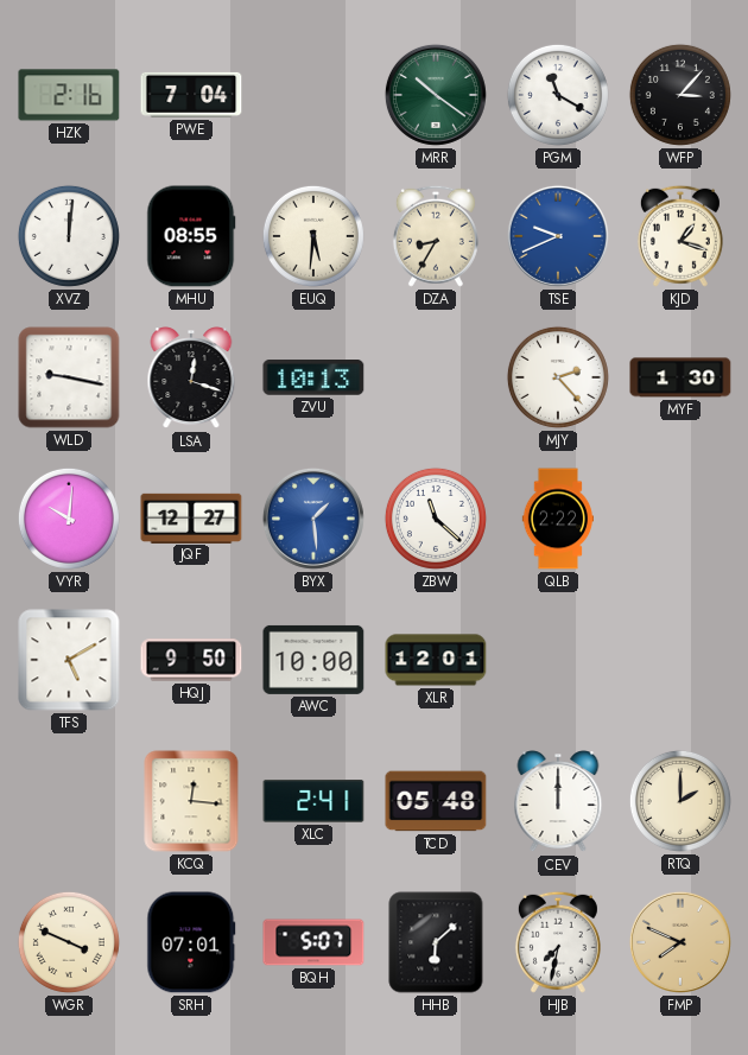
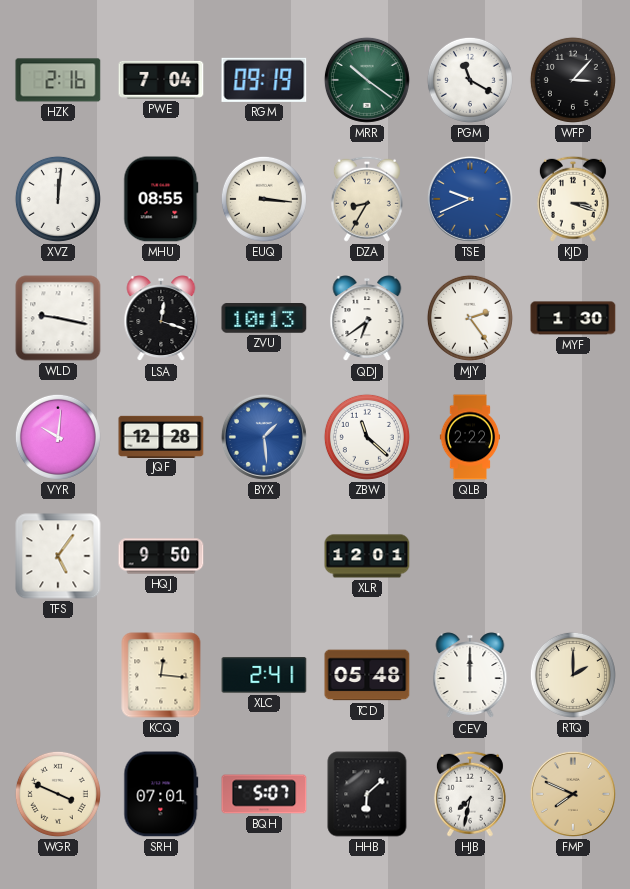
RGM: none -> 09:19
EUQ: 5:31 -> 3:16
KJD: 1:18 -> 3:18
QDJ: none -> 6:39
MJY: 2:23 -> 2:24
JQF: 12:27 -> 12:28
TFS: 5:10 -> 5:06
AWC: 10:00 -> none
